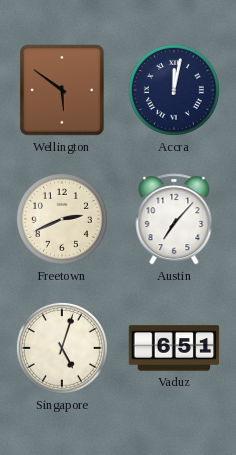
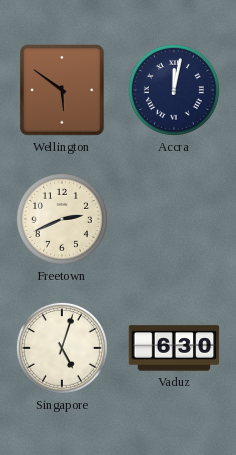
Austin: 7:07 -> none
Vaduz: 6:51 -> 6:30
